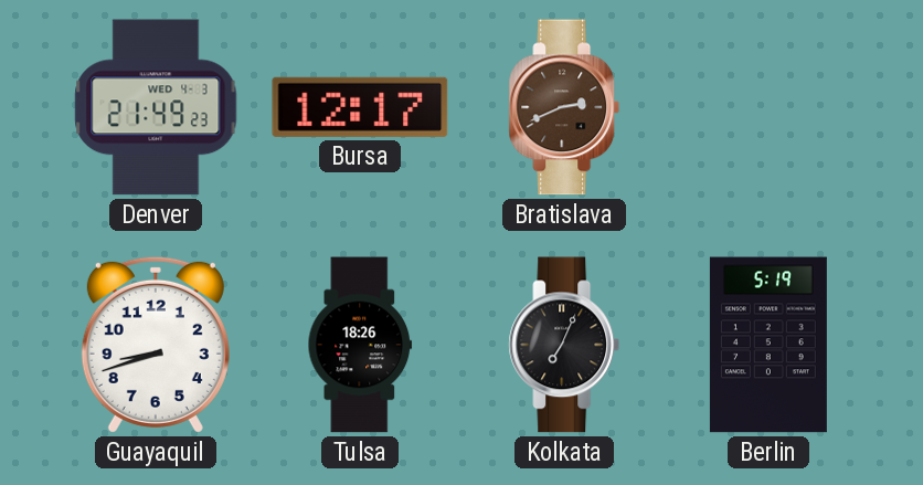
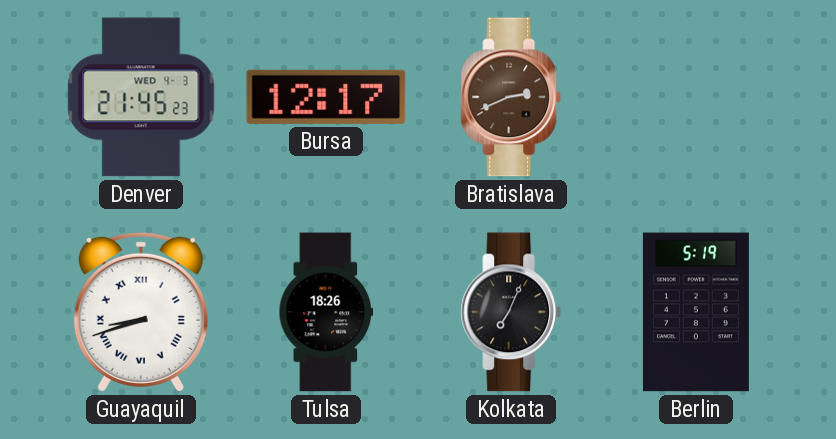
Denver: 21:49 -> 21:45
Guayaquil numerals: Arabic -> Roman
